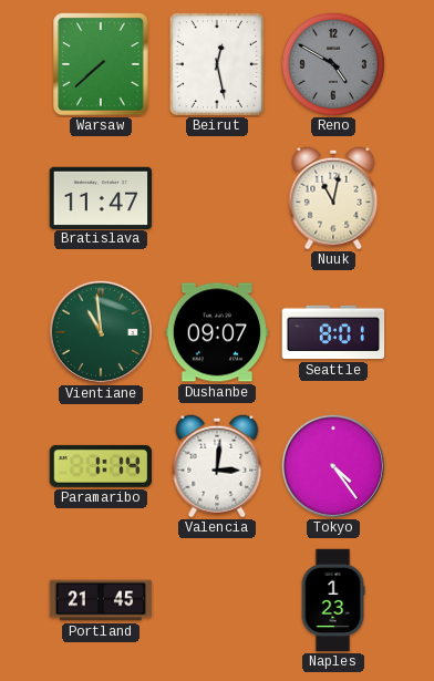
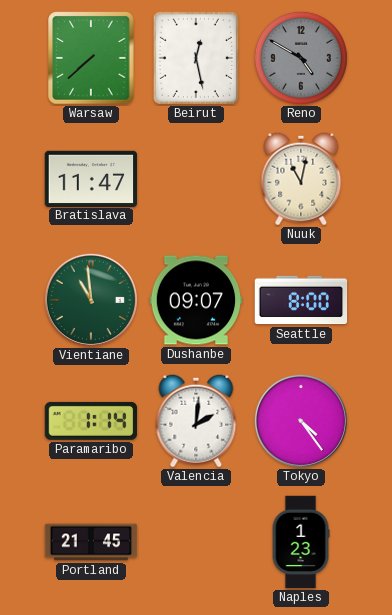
Seattle: 8:01 -> 8:00
Valencia: 3:01 -> 2:01
